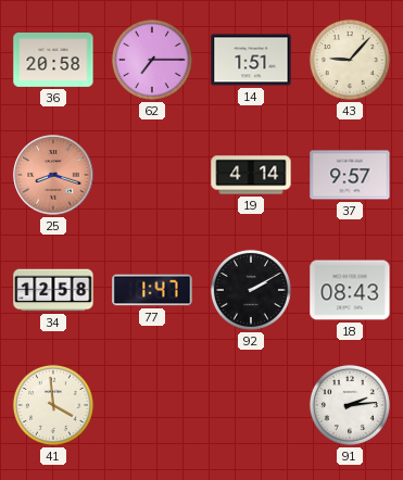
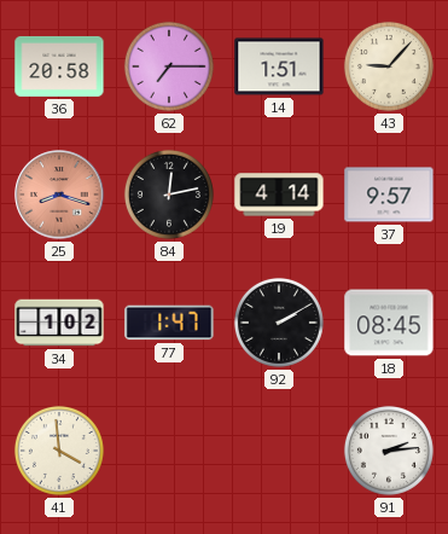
84: none -> 12:13
34: 12:58 -> 1:02
18: 08:43 -> 08:45
